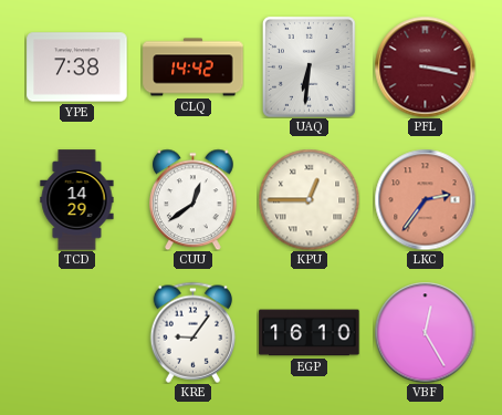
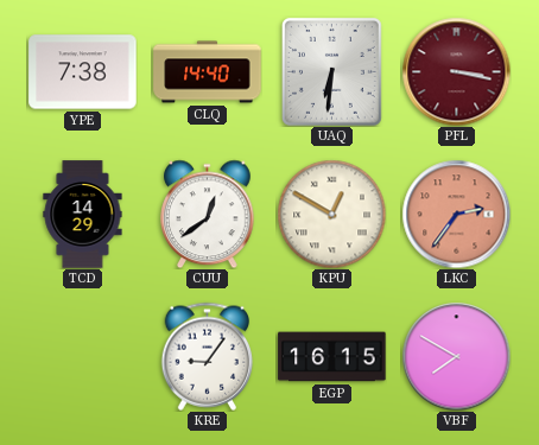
CLQ: 14:42 -> 14:40
KPU: 12:45 -> 12:50
EGP: 16:10 -> 16:15
VBF: 12:25 -> 7:50
